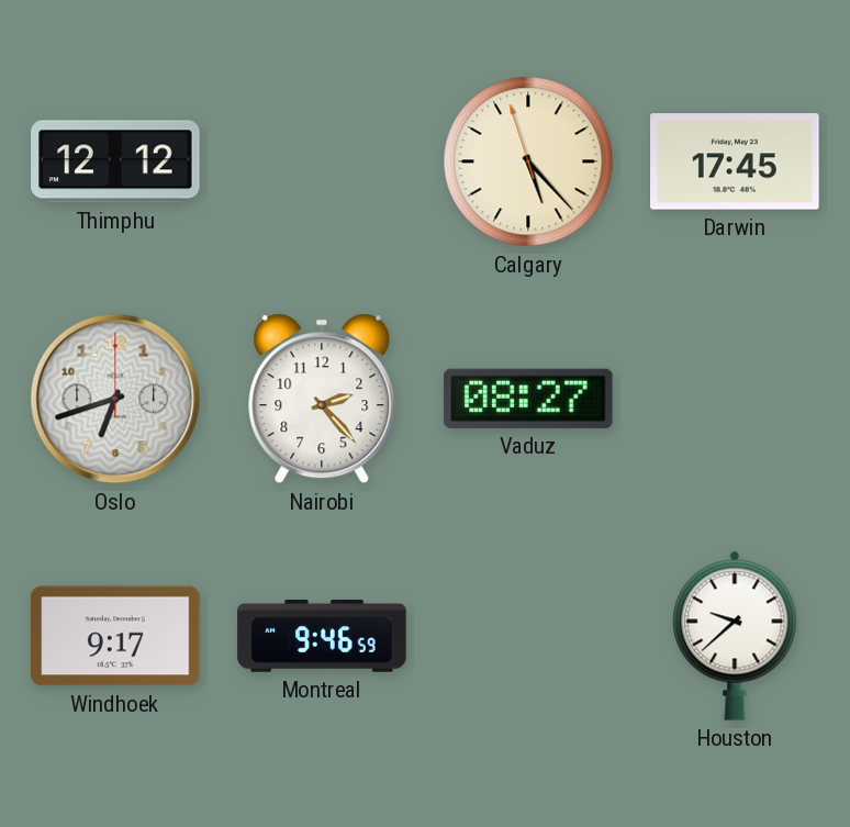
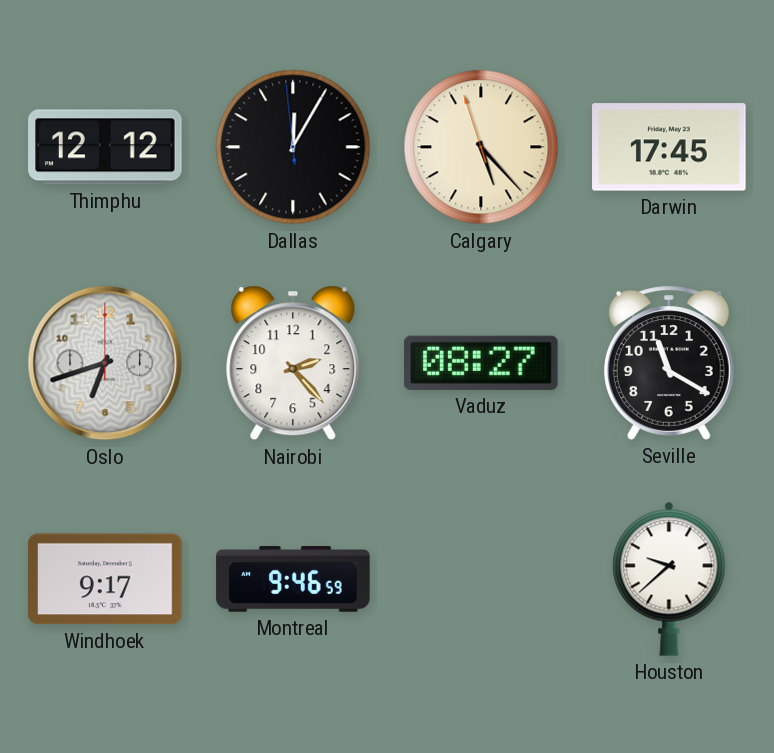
Dallas: none -> 12:04
Seville: none -> 11:20
